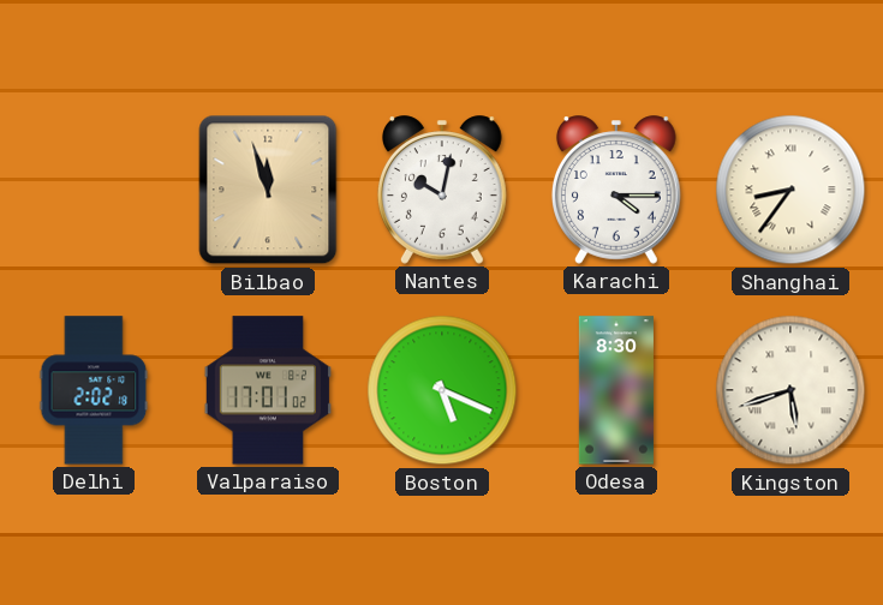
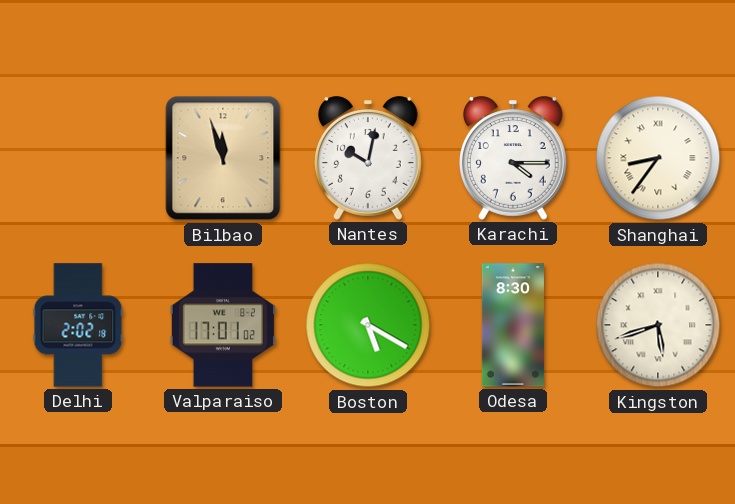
Boston: 5:19 -> 5:20
